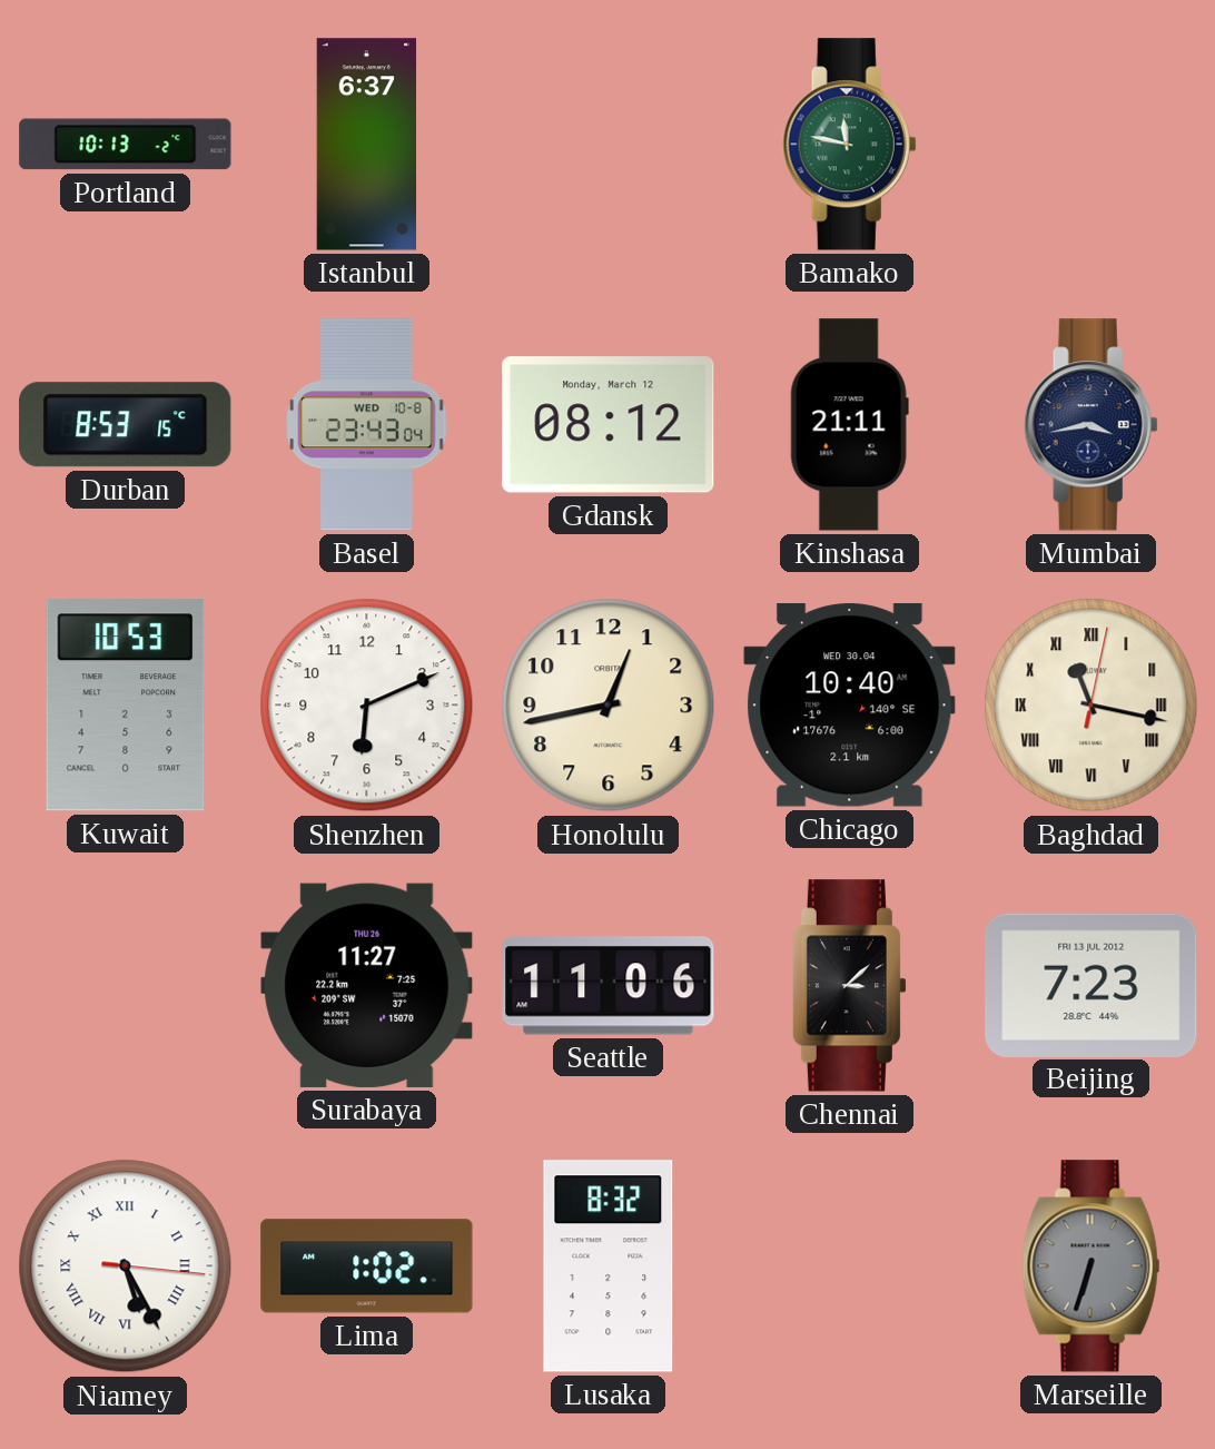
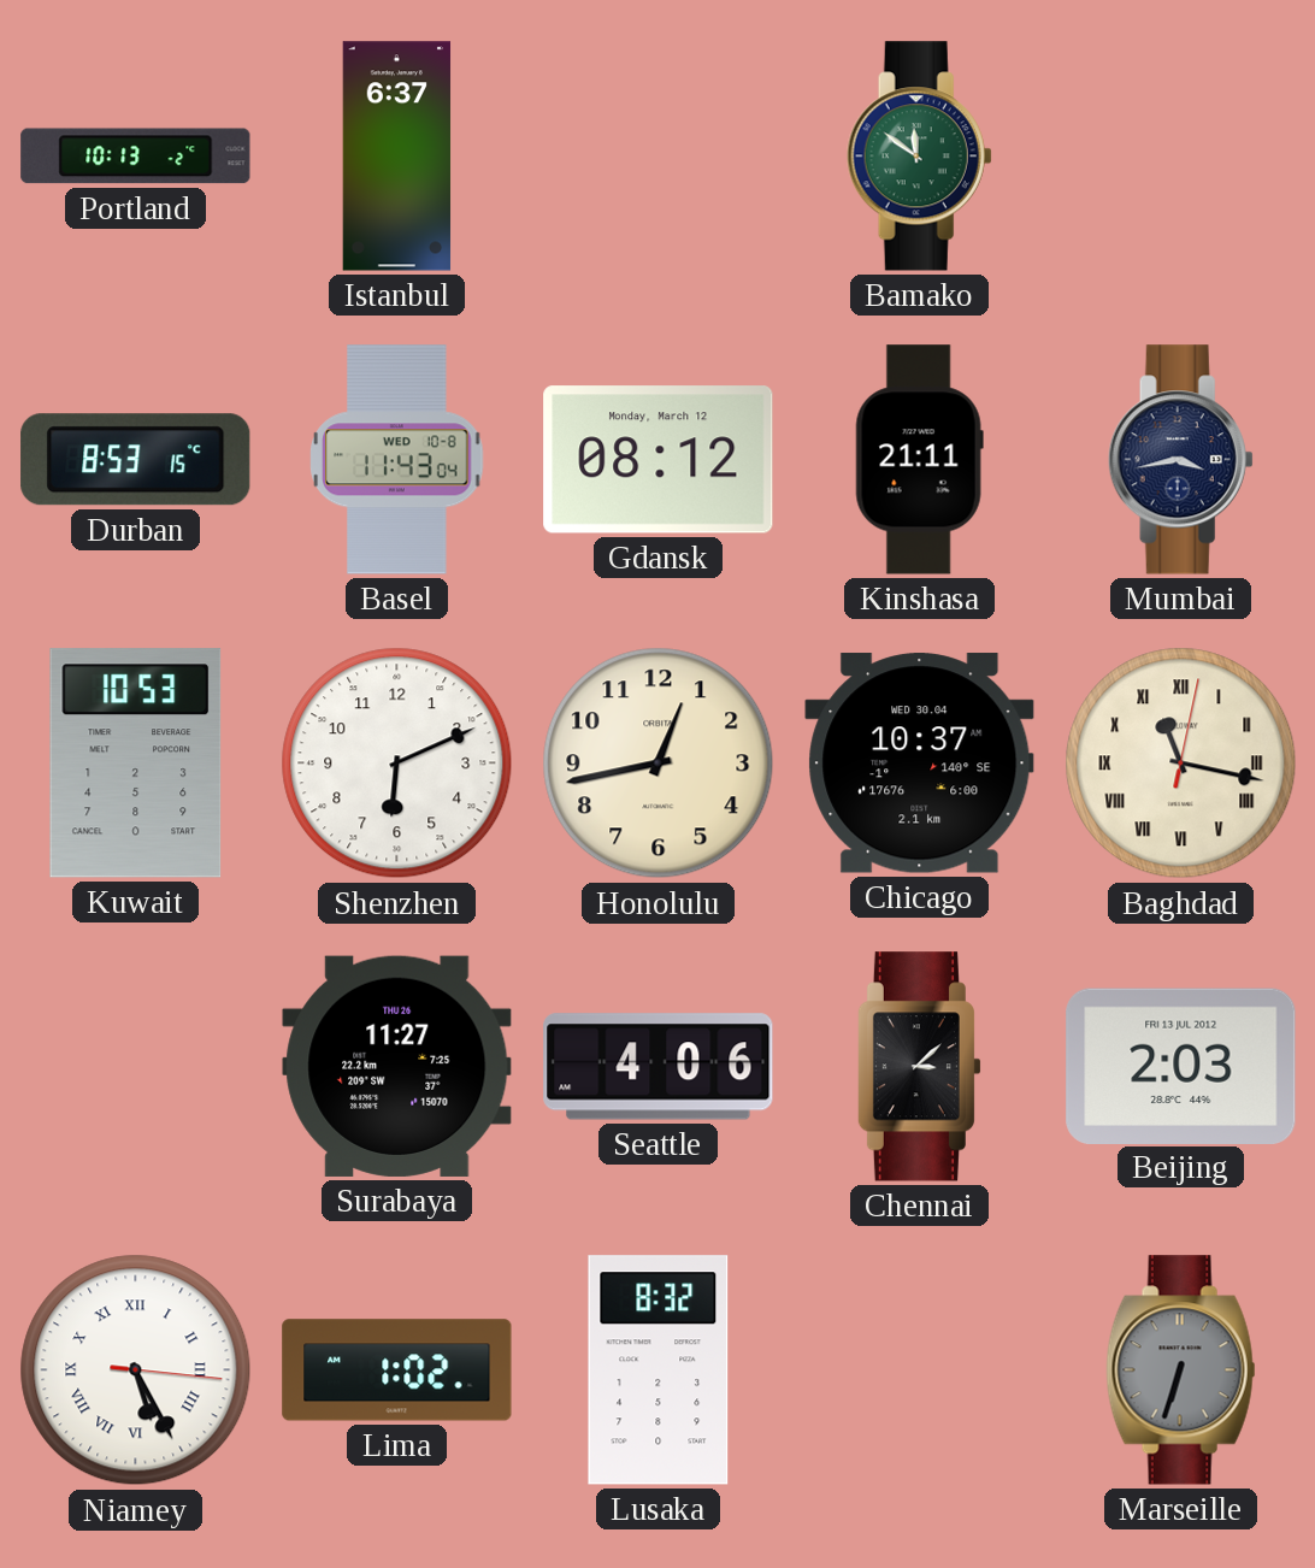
Bamako: 11:47 -> 11:51
Basel: 23:43 -> 11:43
Chicago: 10:40 -> 10:37
Seattle: 11:06 -> 4:06
Beijing: 7:23 -> 2:03
